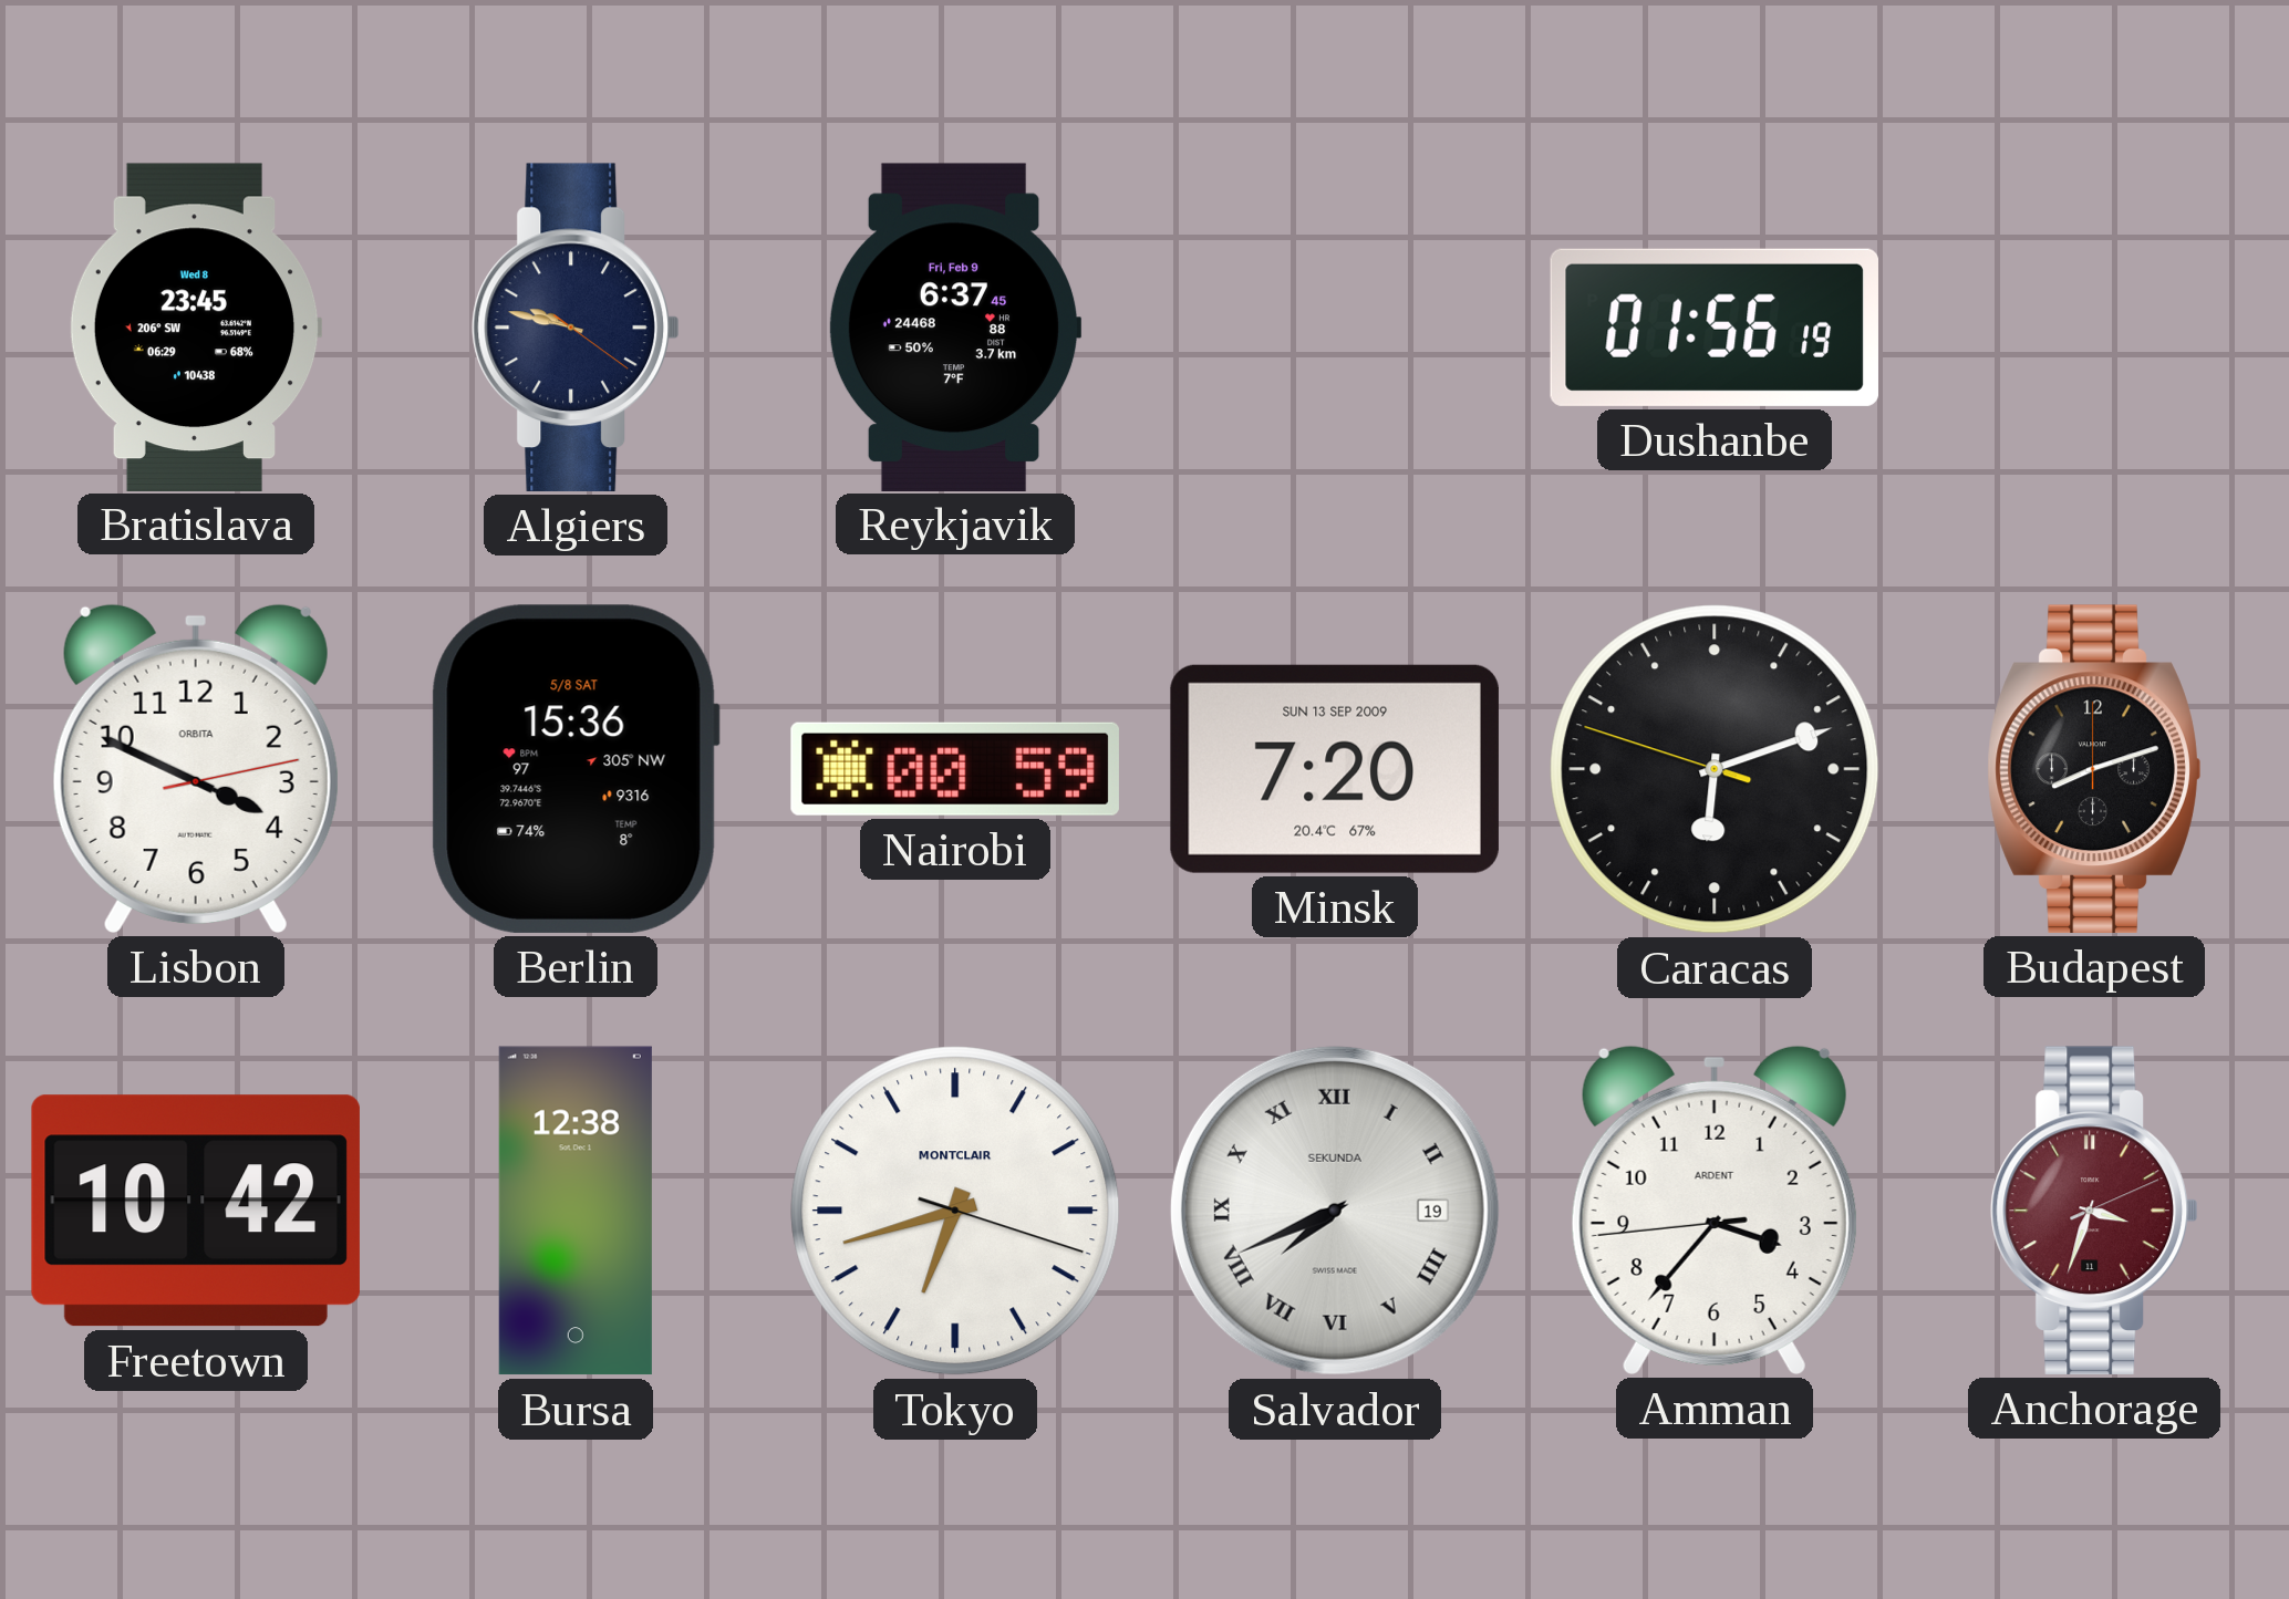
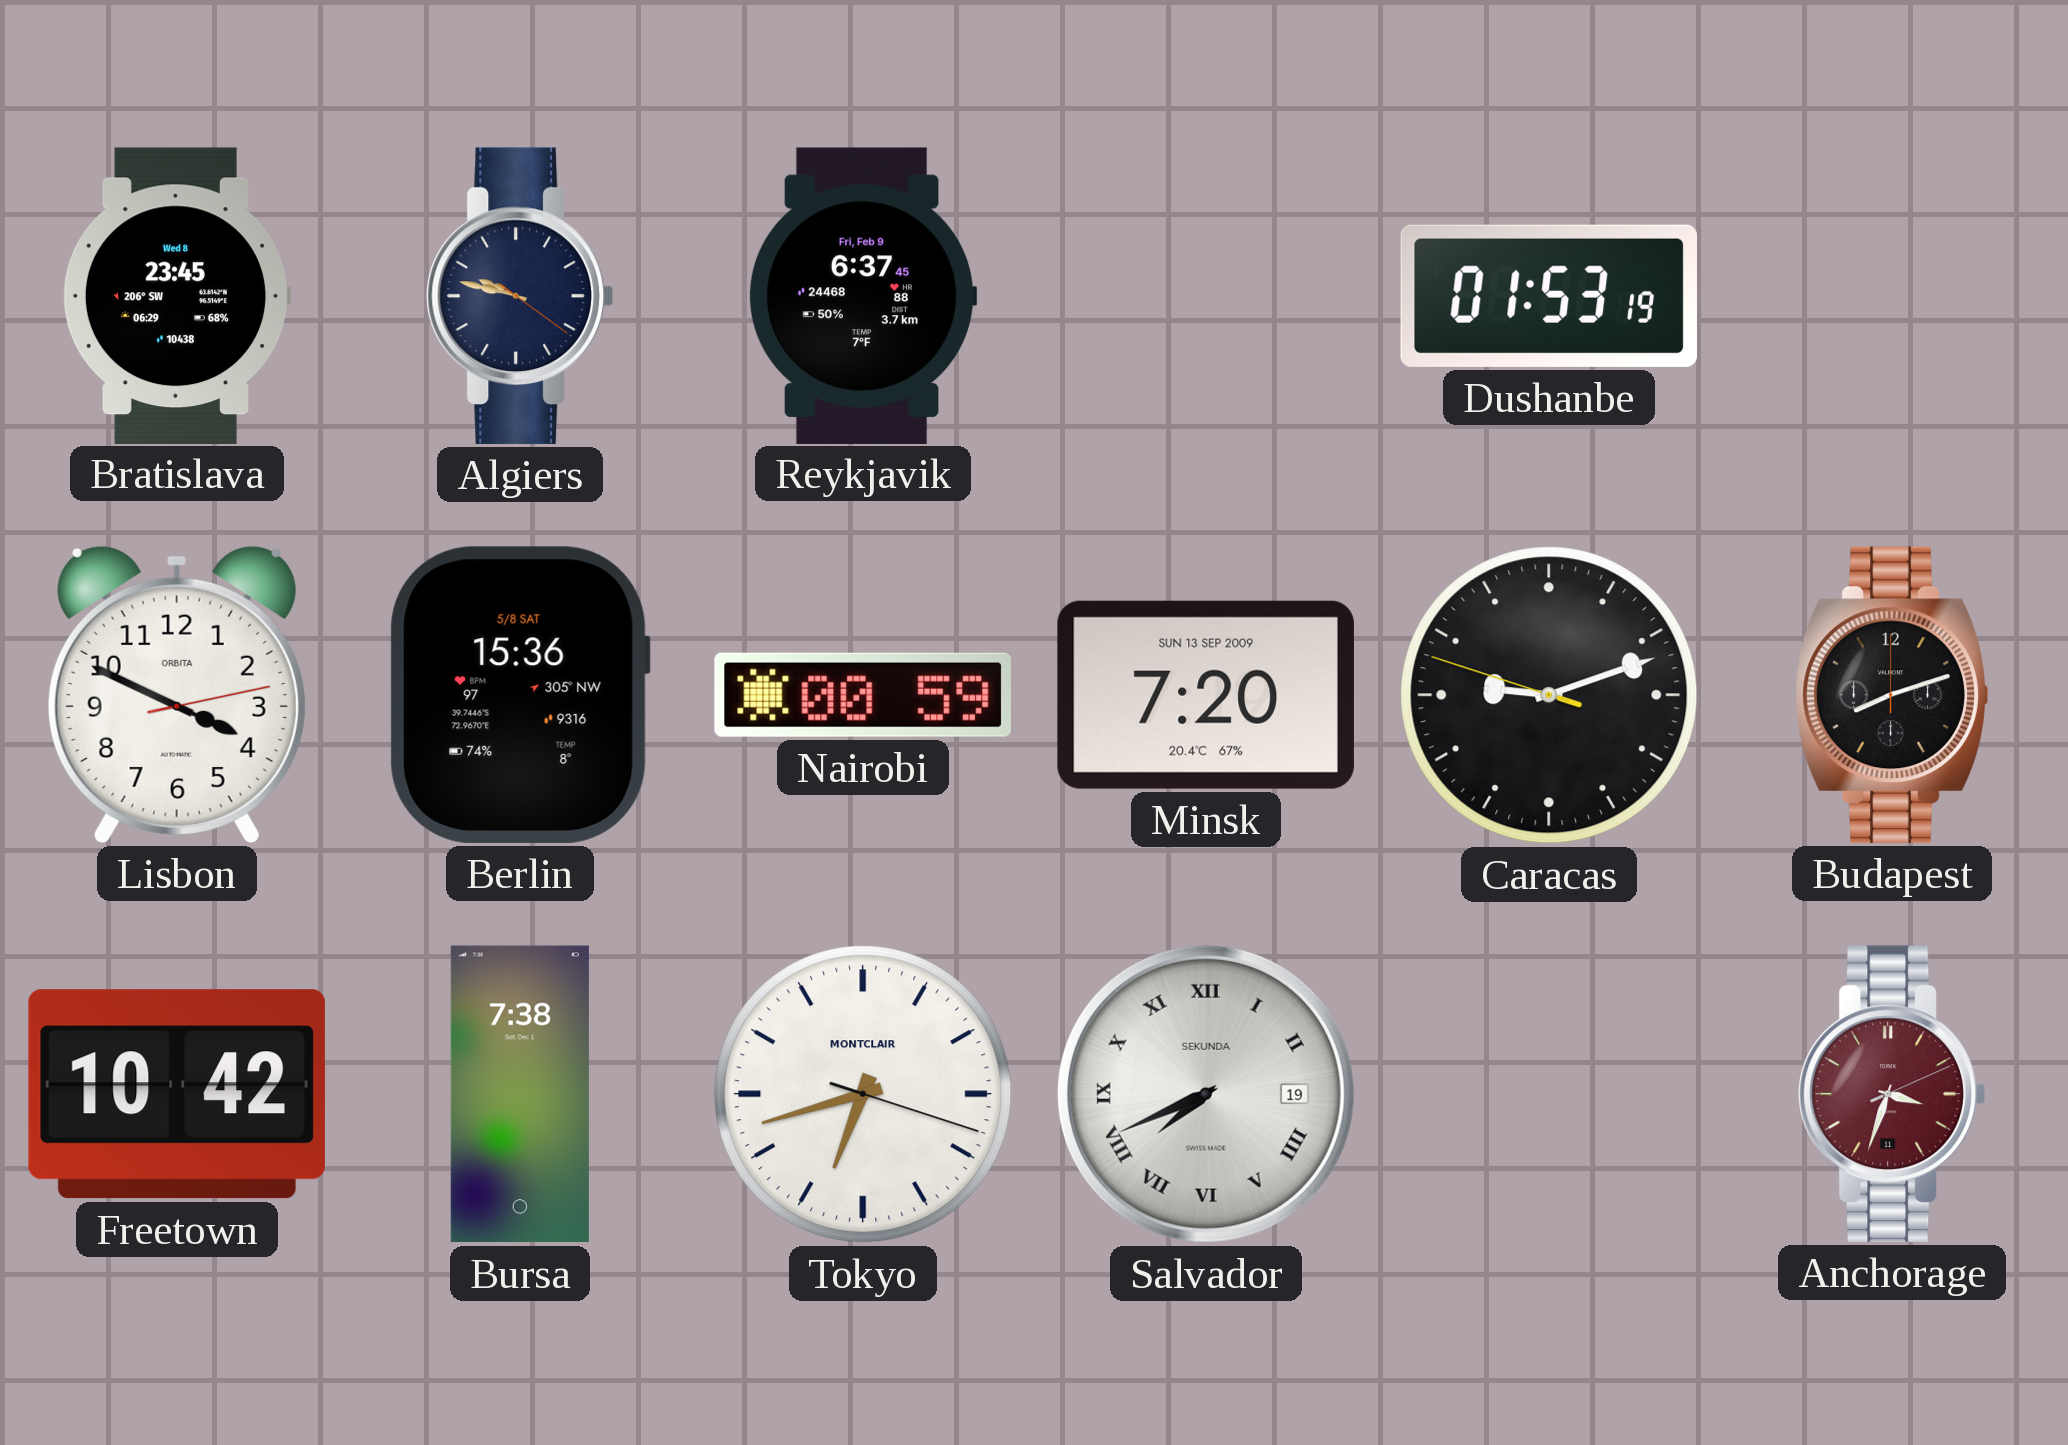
Dushanbe: 01:56 -> 01:53
Caracas: 6:11 -> 9:11
Bursa: 12:38 -> 7:38
Amman: 3:36 -> none
